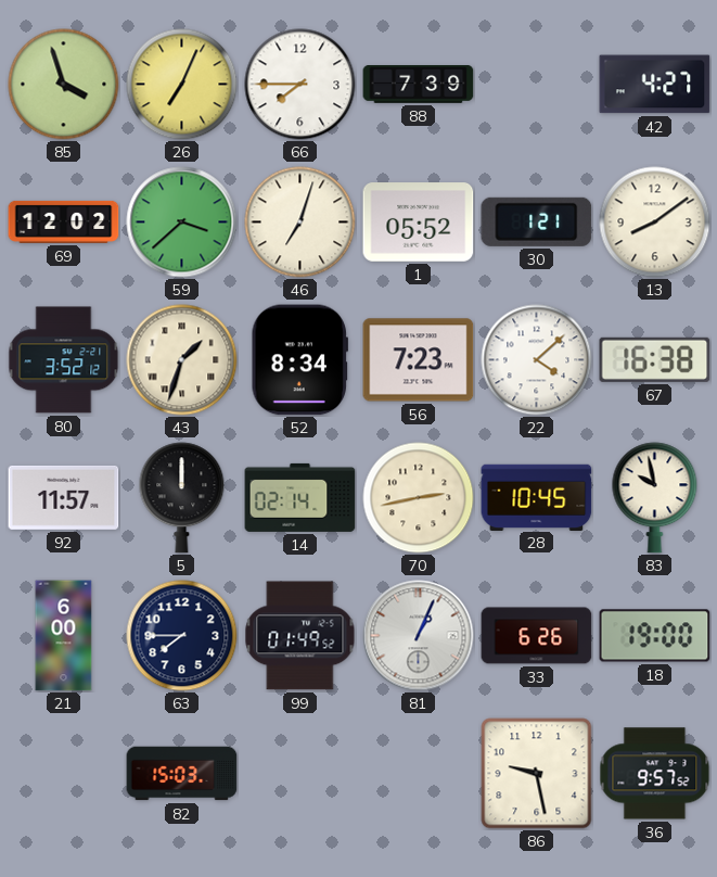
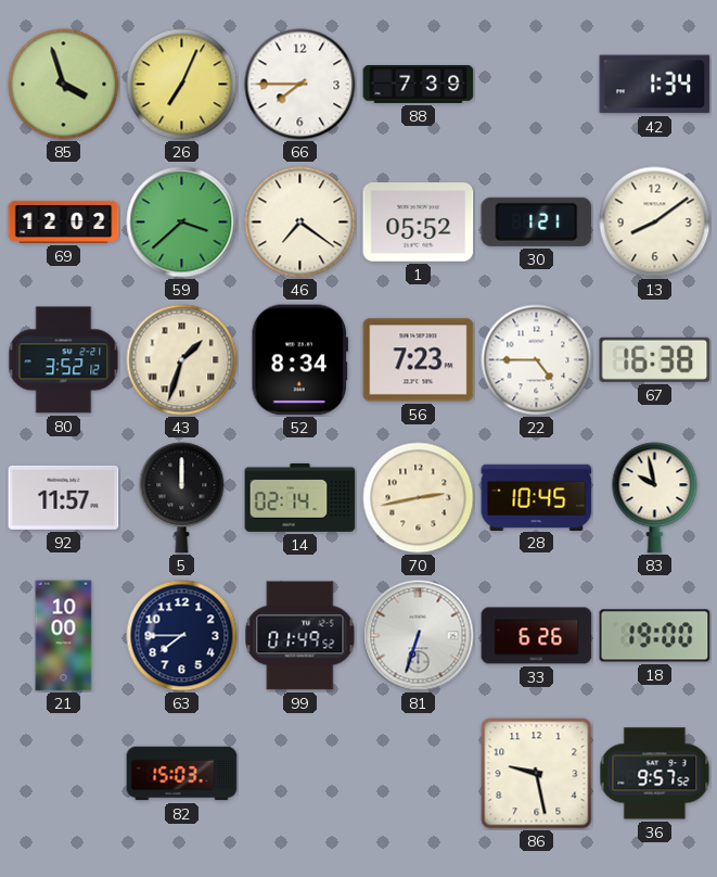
42: 4:27 -> 1:34
46: 7:03 -> 7:21
22: 4:08 -> 4:45
21: 6:00 -> 10:00
81: 1:04 -> 6:33
